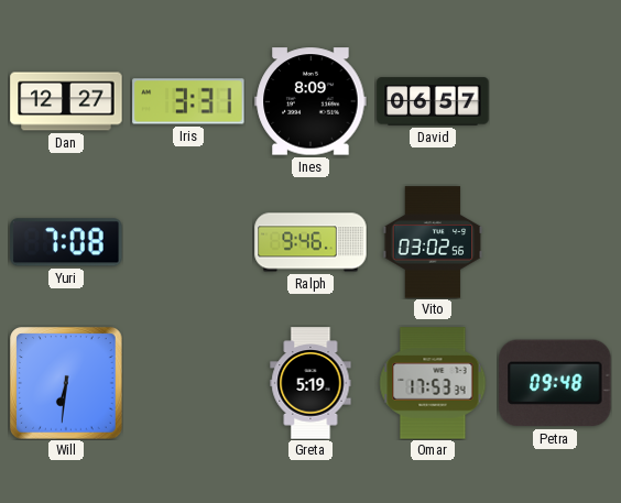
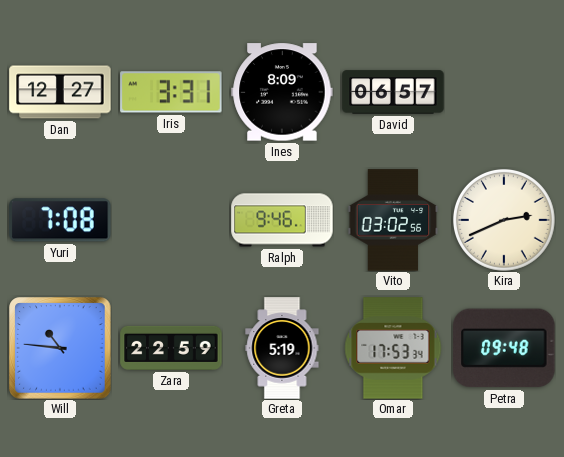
Kira: none -> 2:41
Will: 6:31 -> 10:46
Zara: none -> 22:59
